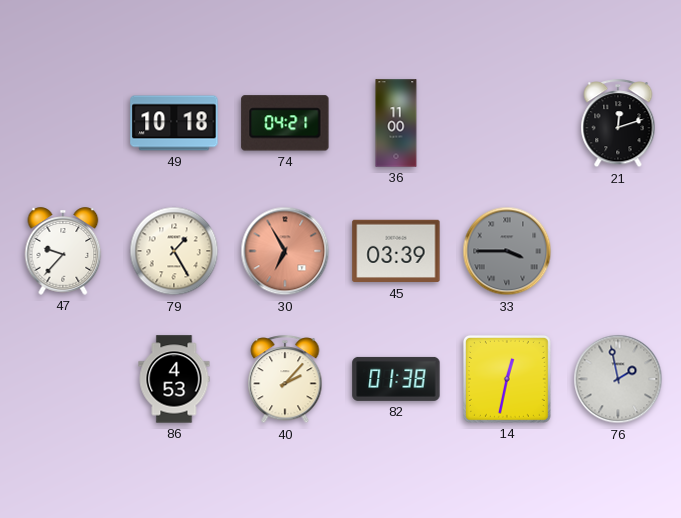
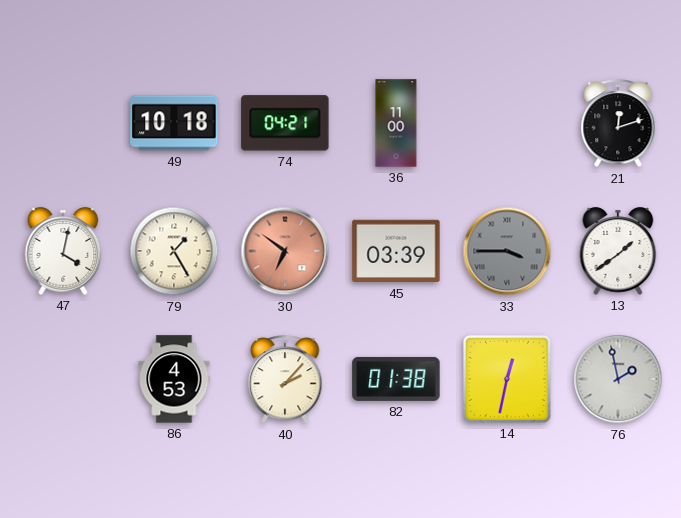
47: 9:37 -> 4:02
30: 6:55 -> 6:51
13: none -> 1:39
